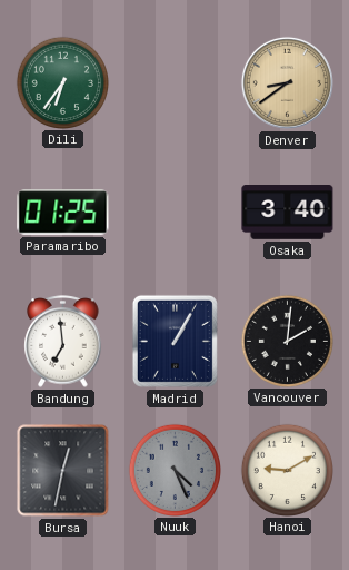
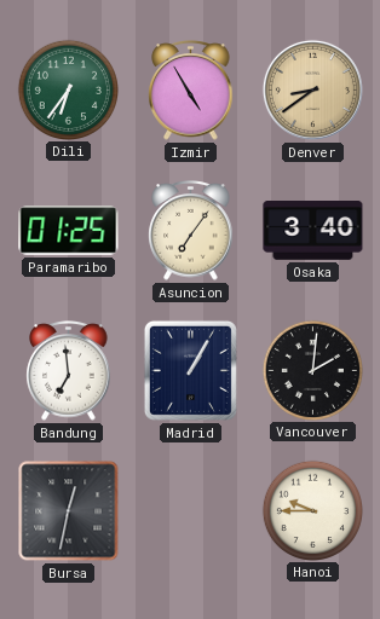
Izmir: none -> 4:55
Asuncion: none -> 7:06
Nuuk: 4:26 -> none
Hanoi: 9:10 -> 9:45
